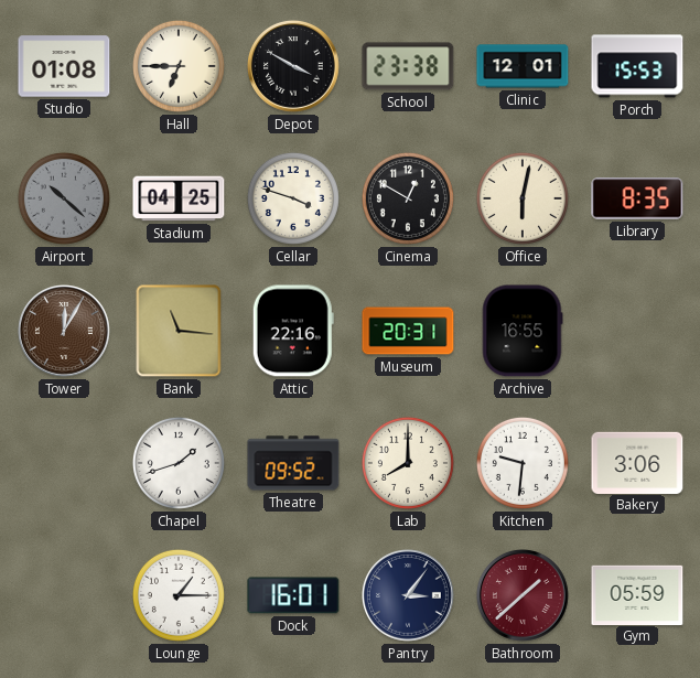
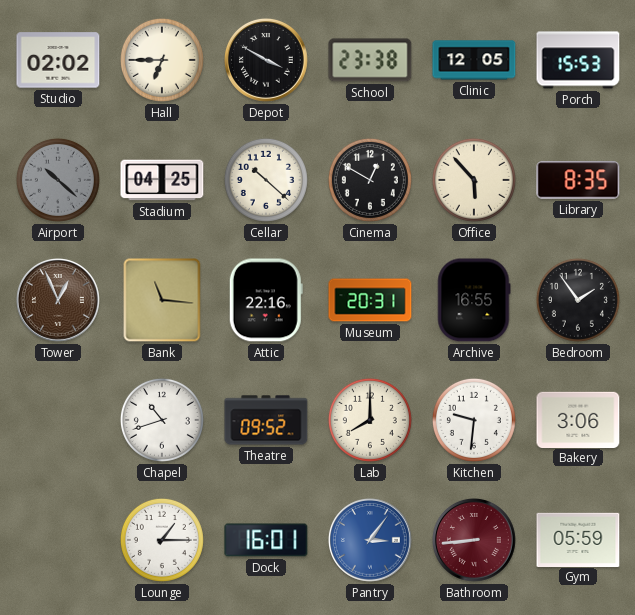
Studio: 01:08 -> 02:02
Clinic: 12:01 -> 12:05
Cellar: 3:48 -> 10:22
Office: 6:02 -> 5:53
Tower: 12:05 -> 12:56
Bedroom: none -> 1:54
Chapel: 1:42 -> 10:42
Pantry dial: navy -> blue
Bathroom: 1:38 -> 8:44
